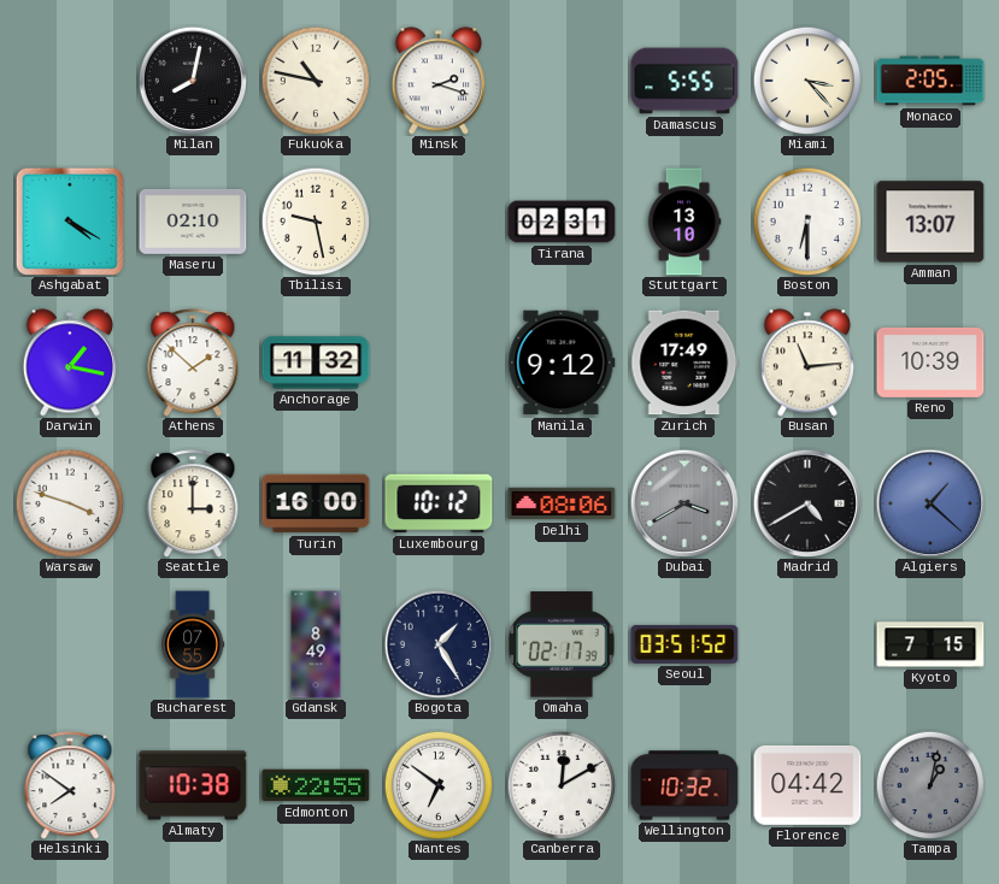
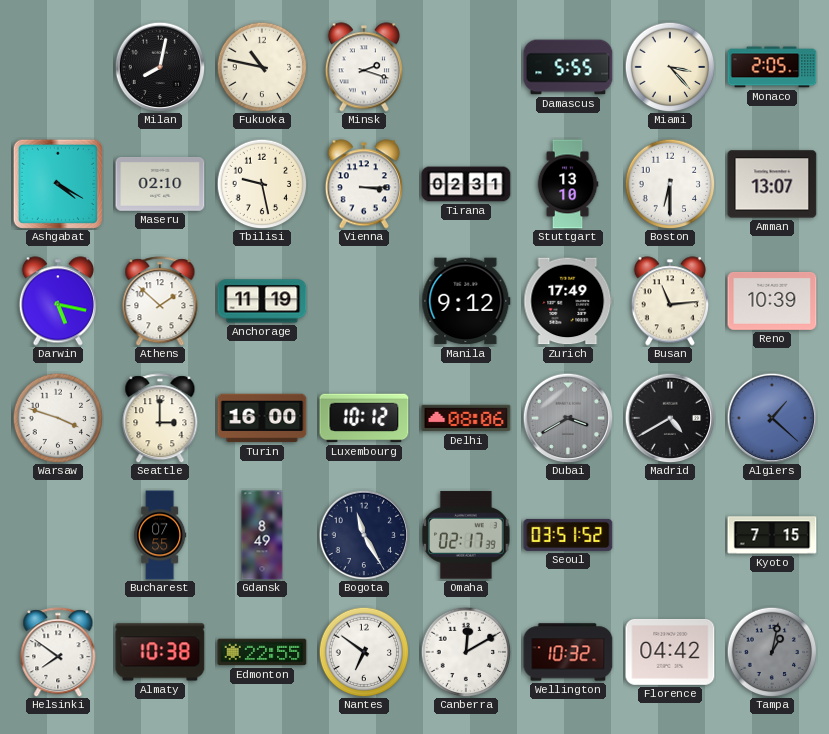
Vienna: none -> 3:15
Darwin: 1:17 -> 5:17
Anchorage: 11:32 -> 11:19
Bogota: 1:25 -> 11:25
